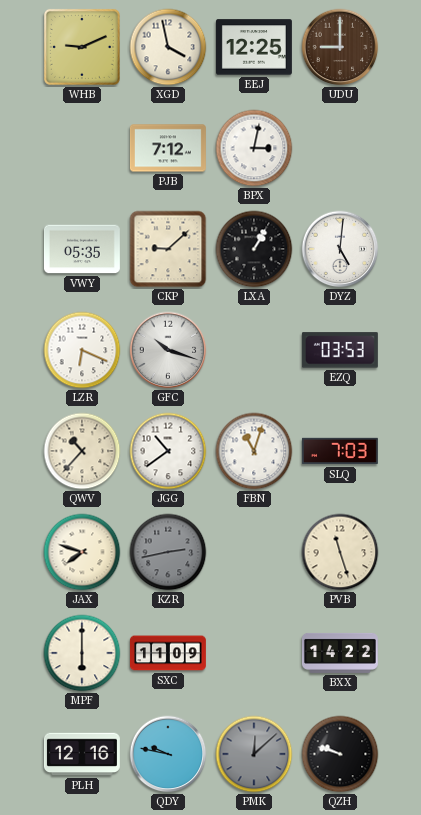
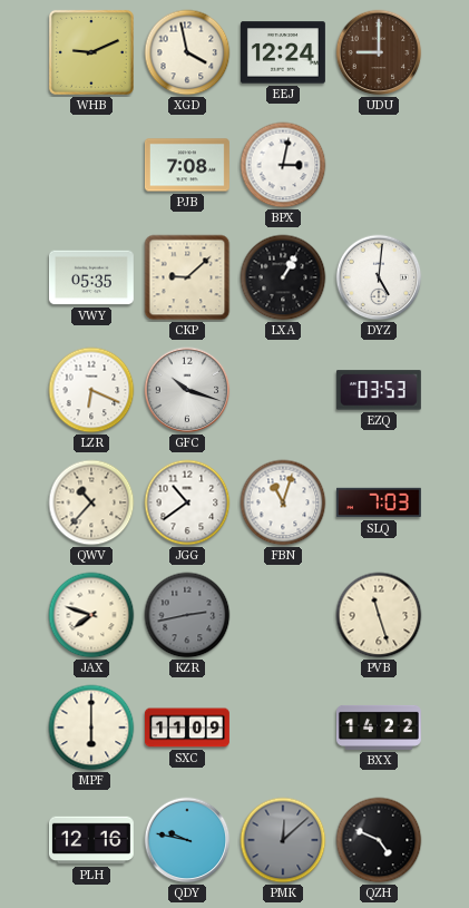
EEJ: 12:25 -> 12:24
PJB: 7:12 -> 7:08
QZH: 9:48 -> 4:49
